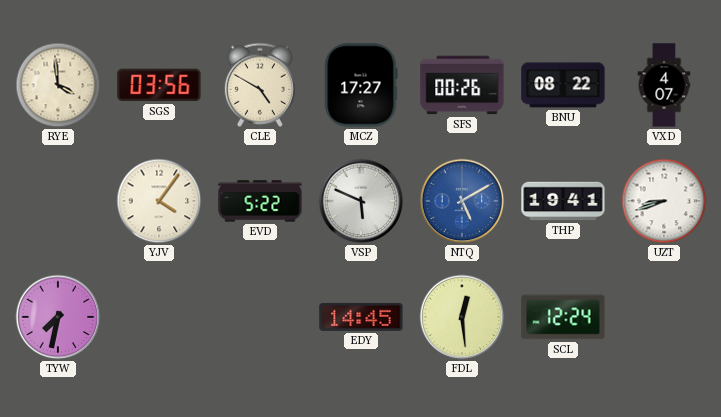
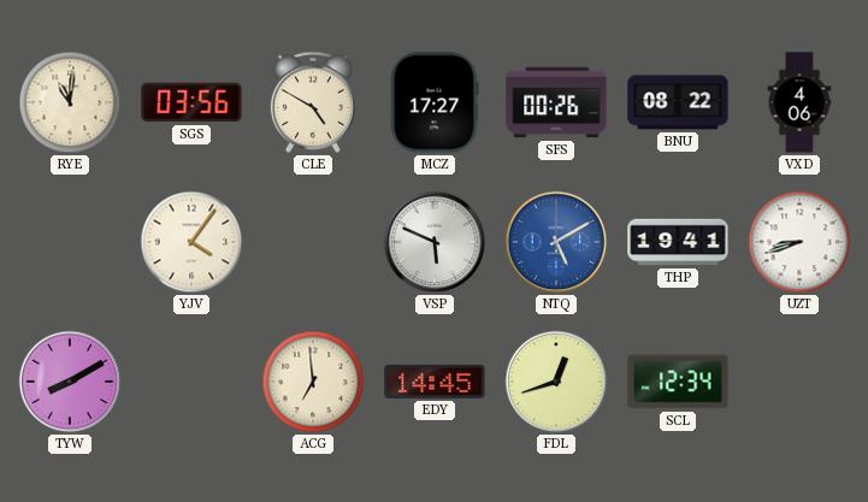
RYE: 3:59 -> 11:01
VXD: 4:07 -> 4:06
EVD: 5:22 -> none
TYW: 7:32 -> 8:10
ACG: none -> 6:59
FDL: 12:29 -> 12:42
SCL: 12:24 -> 12:34
